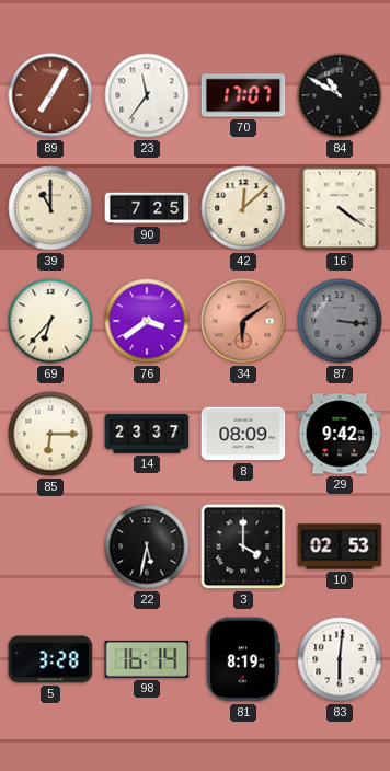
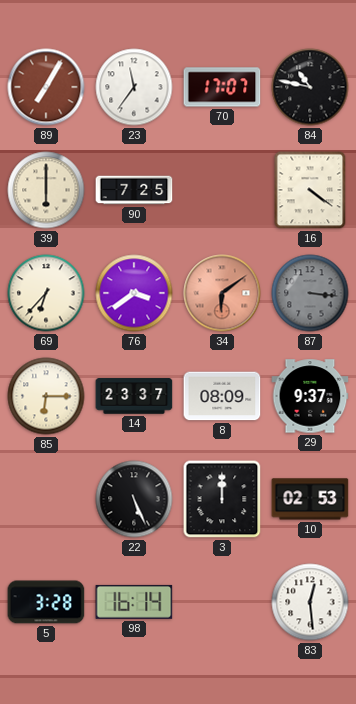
84: 10:50 -> 10:47
39: 11:00 -> 6:00
42: 12:08 -> none
29: 9:42 -> 9:37
22: 5:32 -> 5:26
3: 4:00 -> 12:00
81: 8:19 -> none
83: 6:01 -> 12:29
